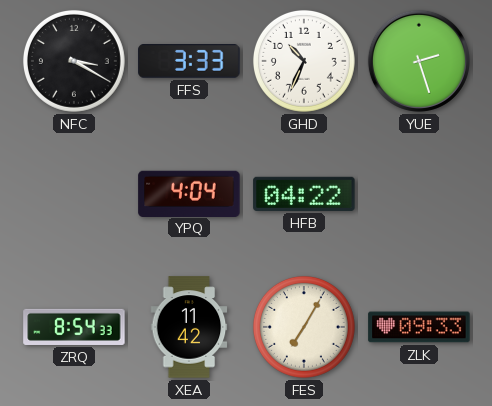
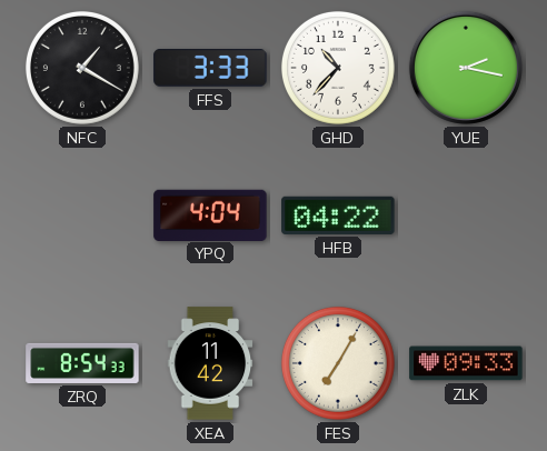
NFC: 3:20 -> 1:20
GHD: 10:34 -> 10:37
YUE: 2:27 -> 2:17
